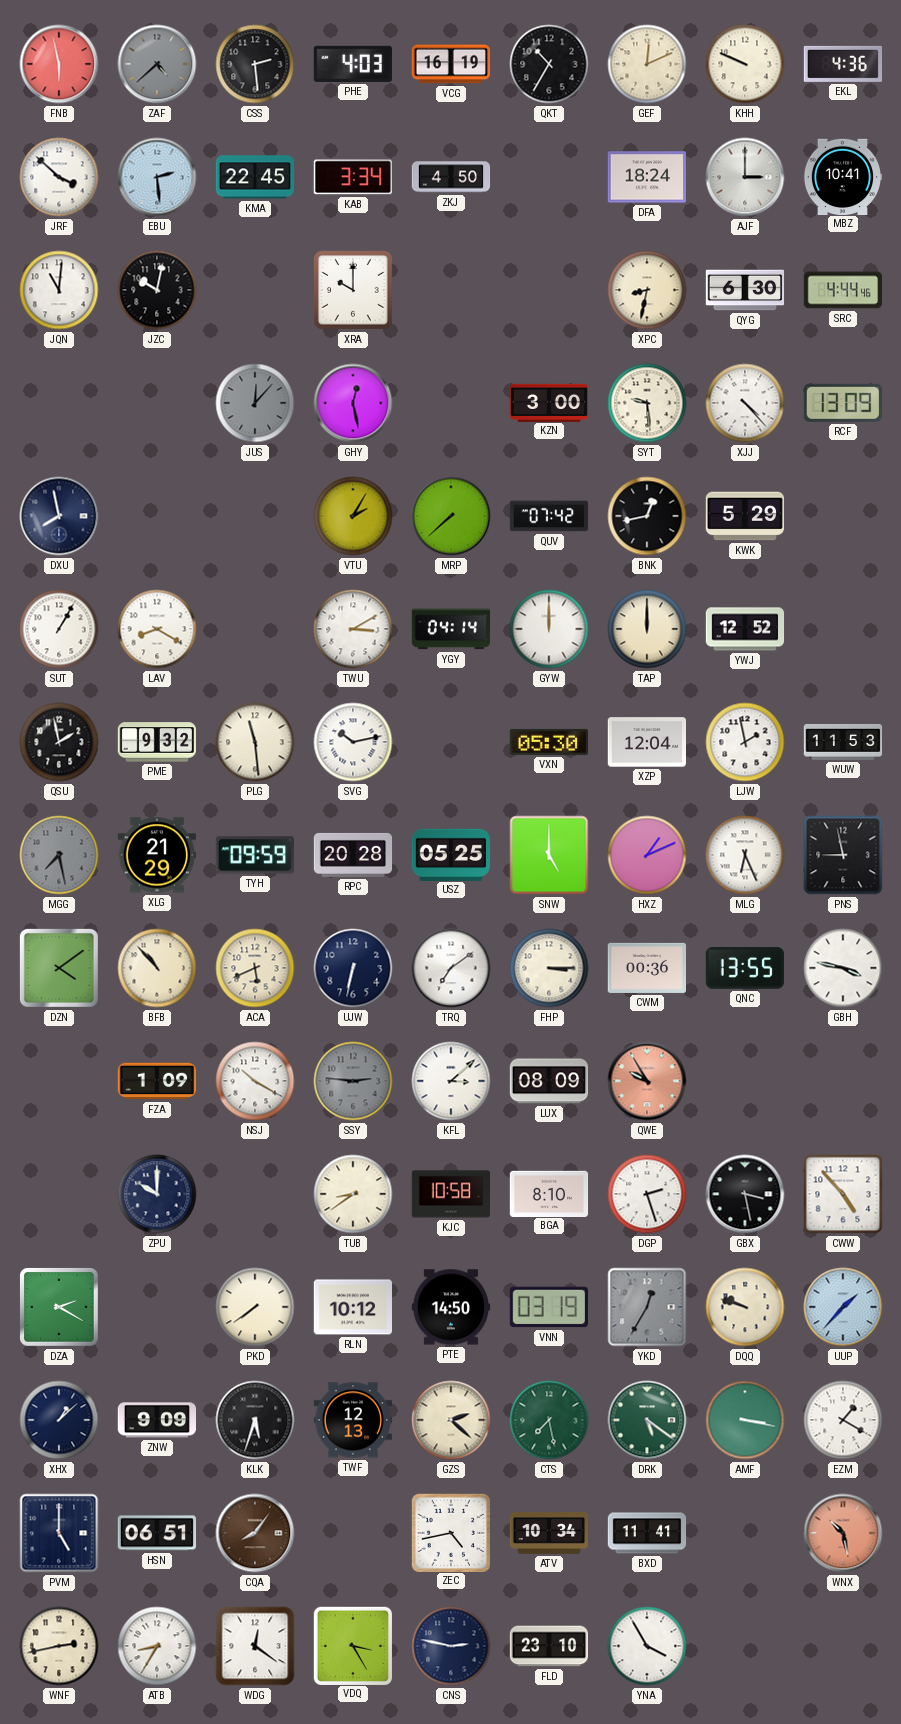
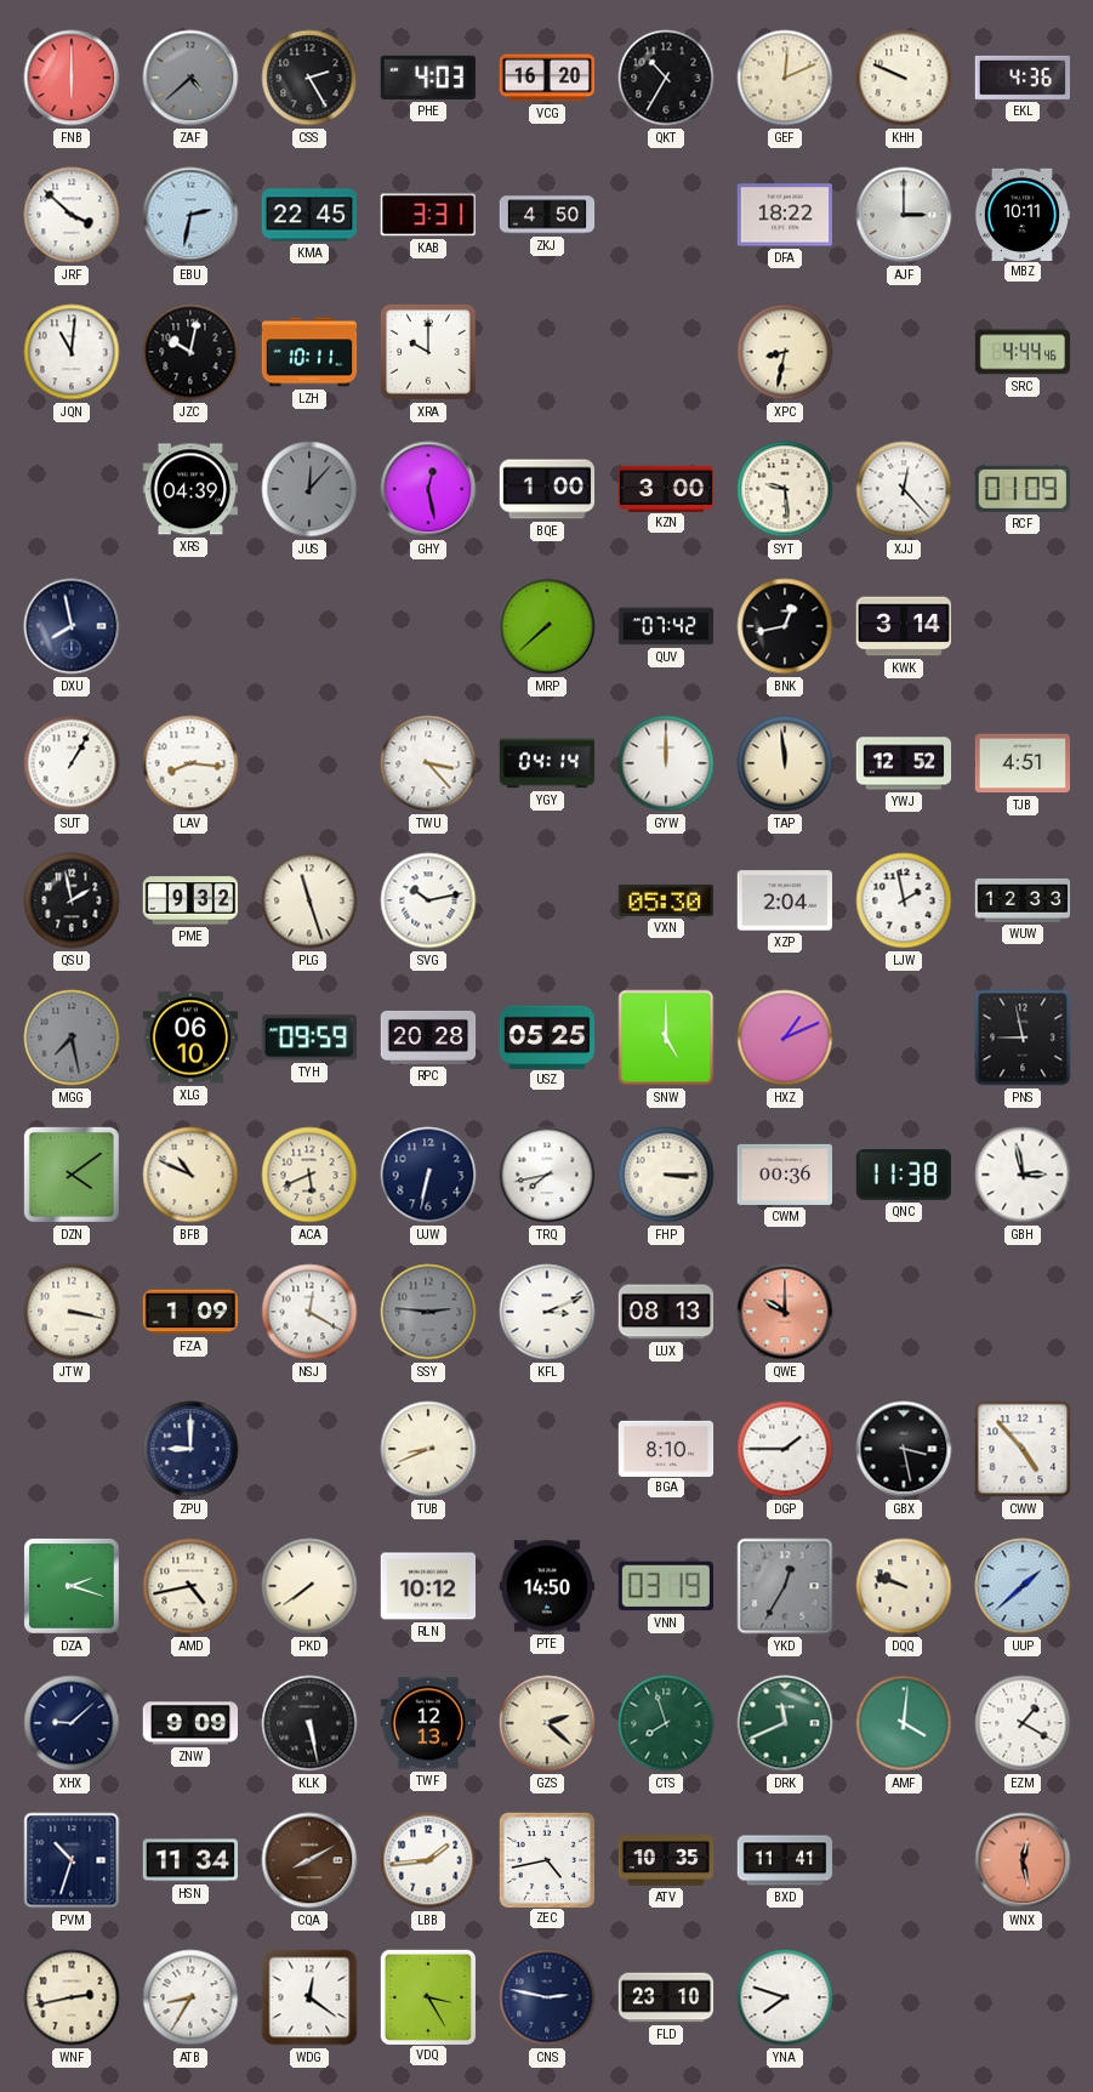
FNB: 5:58 -> 6:00
CSS: 2:29 -> 2:25
VCG: 16:19 -> 16:20
EBU: 2:29 -> 2:32
KAB: 3:34 -> 3:31
DFA: 18:24 -> 18:22
MBZ: 10:41 -> 10:11
LZH: none -> 10:11
QYG: 6:30 -> none
XRS: none -> 04:39
BQE: none -> 1:00
XJJ: 4:23 -> 12:23
RCF: 13:09 -> 01:09
VTU: 2:05 -> none
KWK: 5:29 -> 3:14
LAV: 8:20 -> 8:16
TWU: 3:10 -> 3:23
TAP: 12:00 -> 11:59
TJB: none -> 4:51
PLG: 11:29 -> 11:27
XZP: 12:04 -> 2:04
WUW: 11:53 -> 12:33
XLG: 21:29 -> 06:10
MLG: 6:26 -> none
BFB: 10:53 -> 10:49
TRQ: 7:09 -> 7:43
QNC: 13:55 -> 11:38
GBH: 3:47 -> 2:58
JTW: none -> 3:17
NSJ: 10:20 -> 12:20
KFL: 3:08 -> 3:11
LUX: 08:09 -> 08:13
QWE: 9:55 -> 10:00
ZPU: 10:00 -> 9:00
TUB: 8:39 -> 8:41
KJC: 10:58 -> none
DGP: 2:27 -> 1:45
DZA: 2:20 -> 2:18
AMD: none -> 4:43
UUP: 1:37 -> 1:38
XHX: 1:08 -> 9:08
KLK: 5:33 -> 5:28
CTS: 7:28 -> 7:57
DRK: 5:21 -> 11:41
AMF: 3:17 -> 4:01
PVM: 5:00 -> 10:33
HSN: 06:51 -> 11:34
CQA: 8:06 -> 8:10
LBB: none -> 1:44
ATV: 10:34 -> 10:35
WNX: 10:28 -> 12:28
YNA: 3:55 -> 7:48
